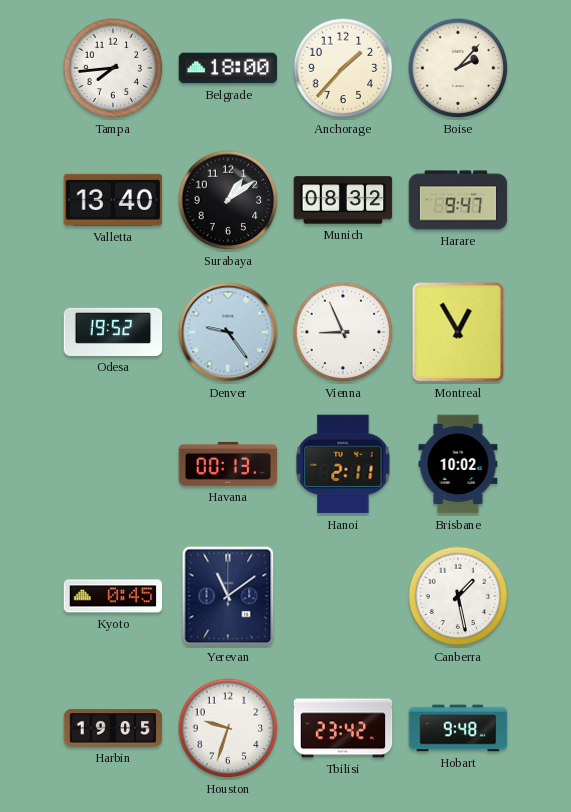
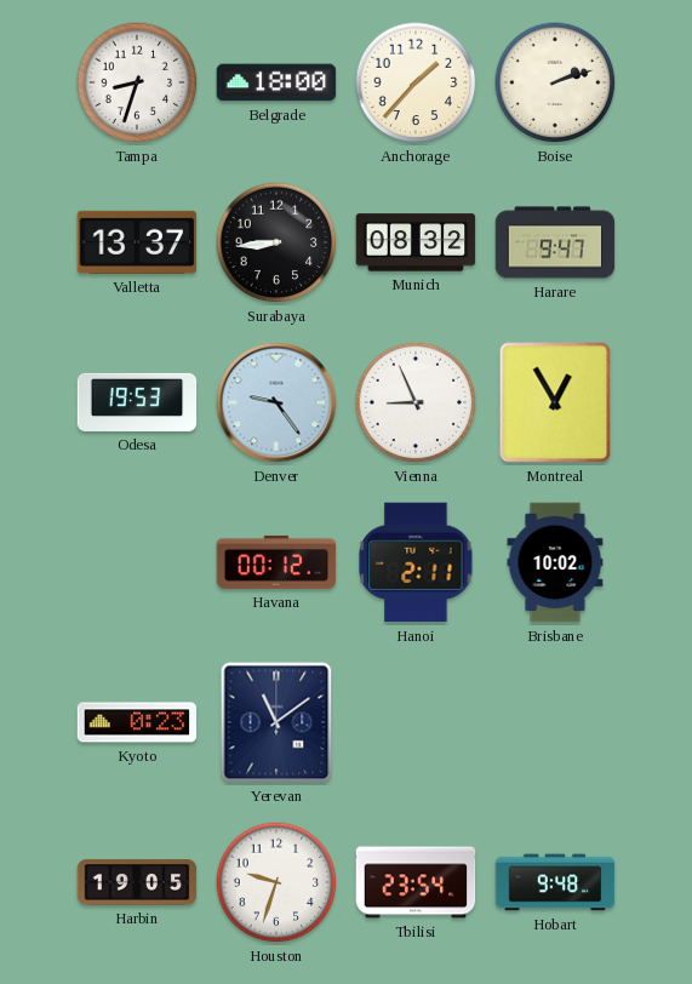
Tampa: 7:44 -> 8:33
Boise: 2:07 -> 2:12
Valletta: 13:40 -> 13:37
Surabaya: 1:09 -> 8:44
Odesa: 19:52 -> 19:53
Havana: 00:13 -> 00:12
Kyoto: 0:45 -> 0:23
Canberra: 1:28 -> none
Tbilisi: 23:42 -> 23:54
